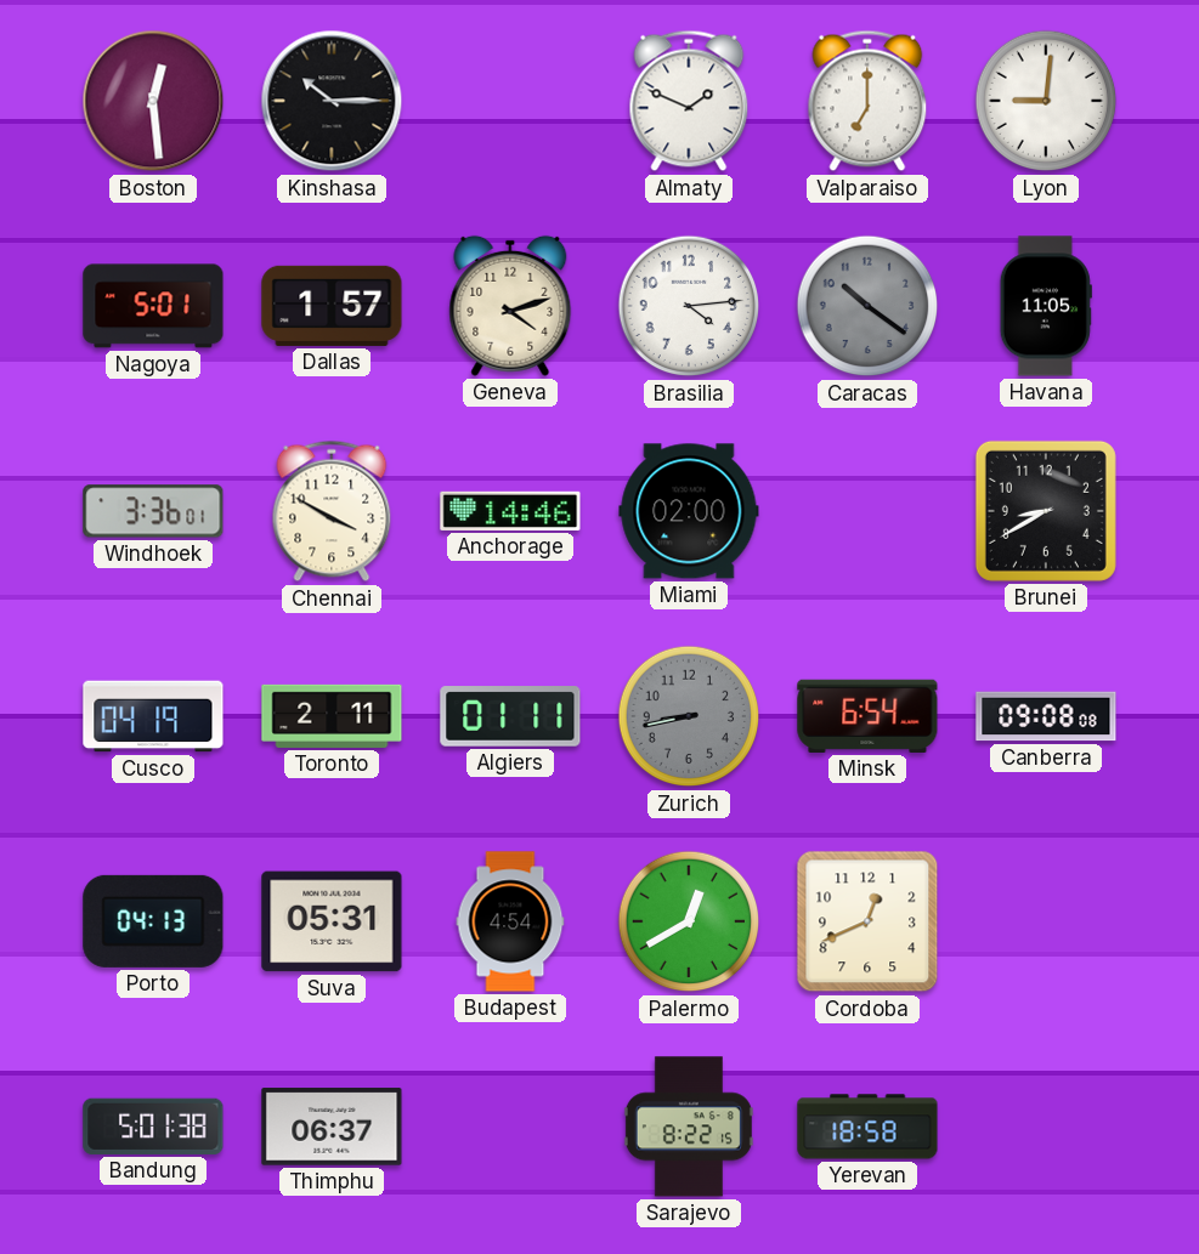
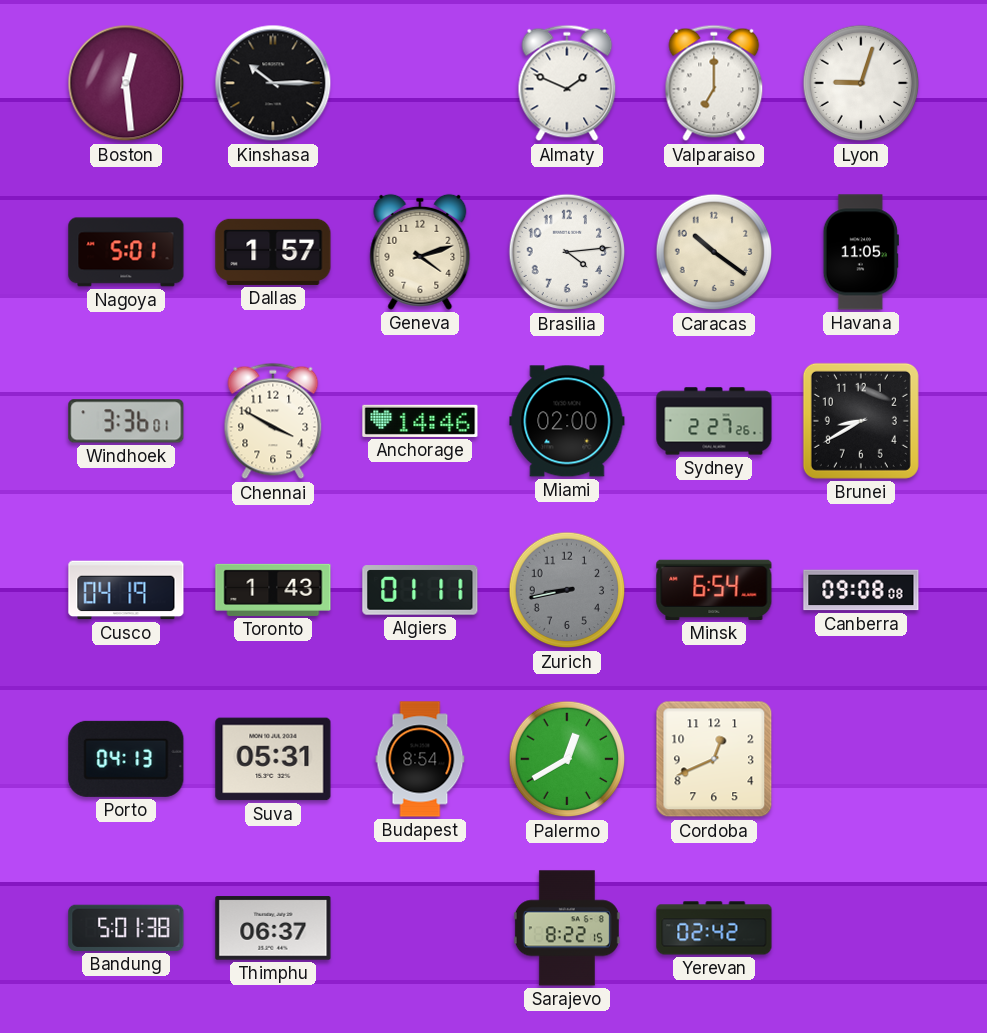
Lyon: 9:01 -> 9:03
Caracas dial: grey -> cream
Sydney: none -> 2:27
Toronto: 2:11 -> 1:43
Budapest: 4:54 -> 8:54
Yerevan: 18:58 -> 02:42
